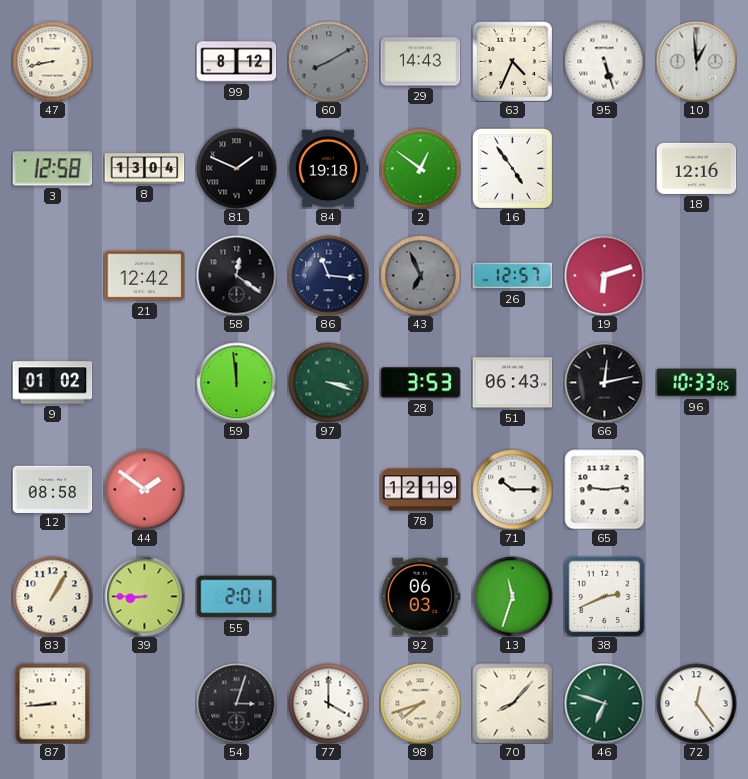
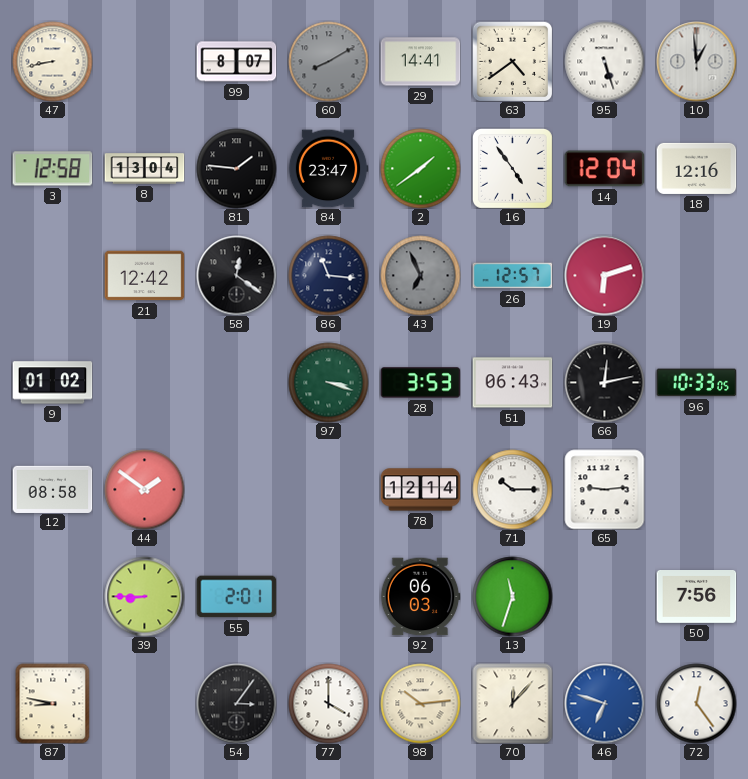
99: 8:12 -> 8:07
29: 14:43 -> 14:41
63: 4:34 -> 4:39
81: 1:49 -> 1:46
84: 19:18 -> 23:47
2: 12:51 -> 1:39
14: none -> 12:04
59: 11:59 -> none
78: 12:19 -> 12:14
83: 1:05 -> none
38: 2:41 -> none
50: none -> 7:56
87: 8:44 -> 8:47
54: 3:03 -> 3:06
98: 7:42 -> 10:14
70: 8:07 -> 12:07
46 dial: green -> blue
